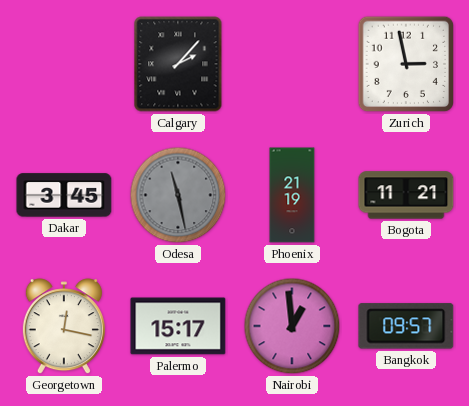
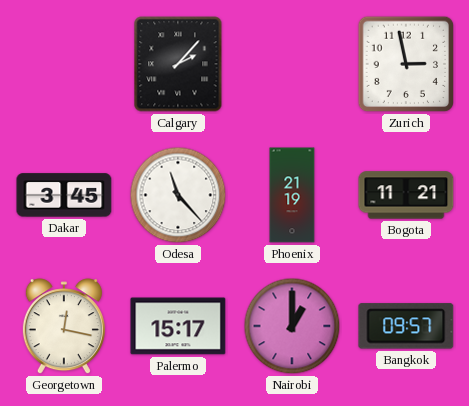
Odesa: 11:28 -> 11:23
Odesa dial: grey -> white
Nairobi: 12:59 -> 1:00
